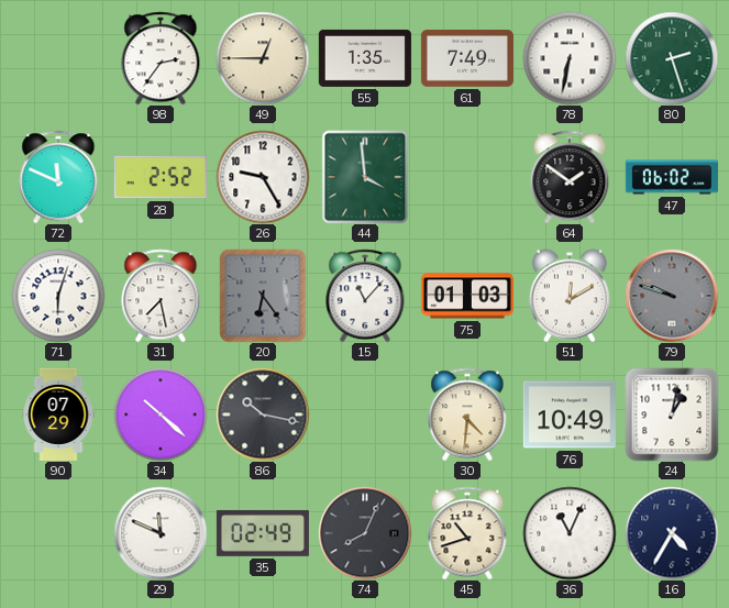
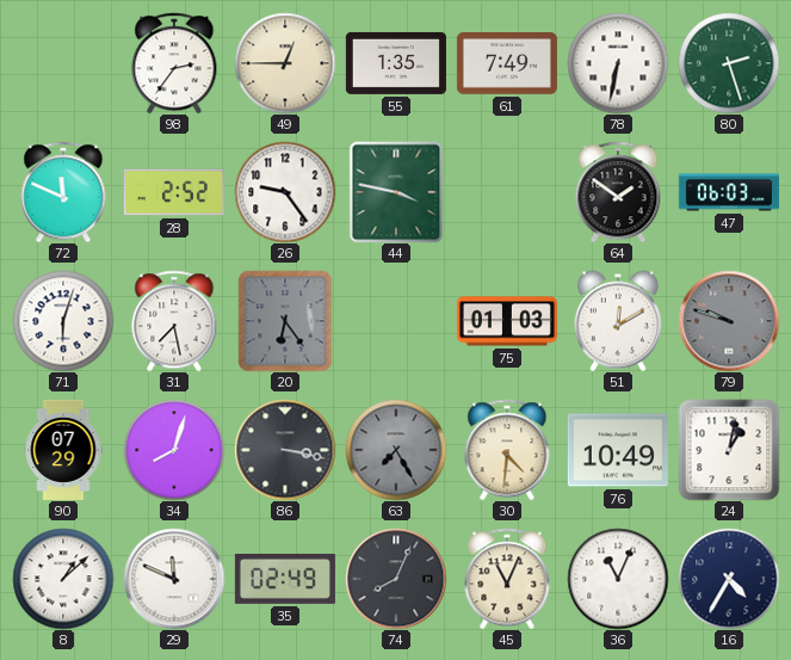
26: 9:25 -> 9:24
44: 3:59 -> 3:47
47: 06:02 -> 06:03
15: 11:07 -> none
34: 10:22 -> 8:03
86: 10:17 -> 3:17
63: none -> 7:25
8: none -> 1:08
45: 10:42 -> 11:04
